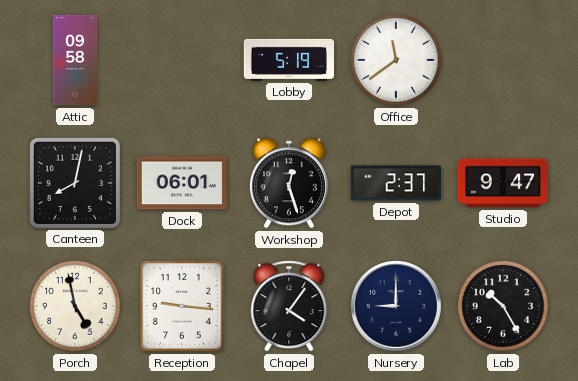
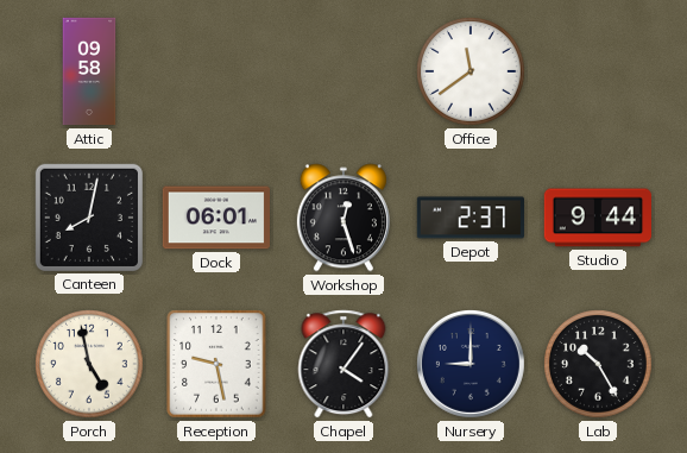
Lobby: 5:19 -> none
Studio: 9:47 -> 9:44
Reception: 9:16 -> 9:28
